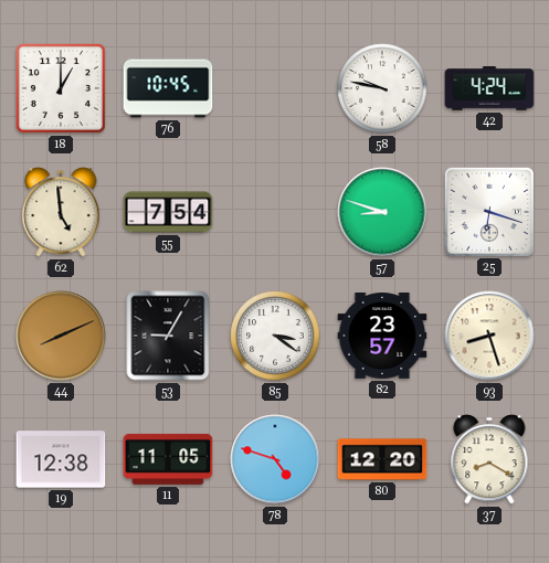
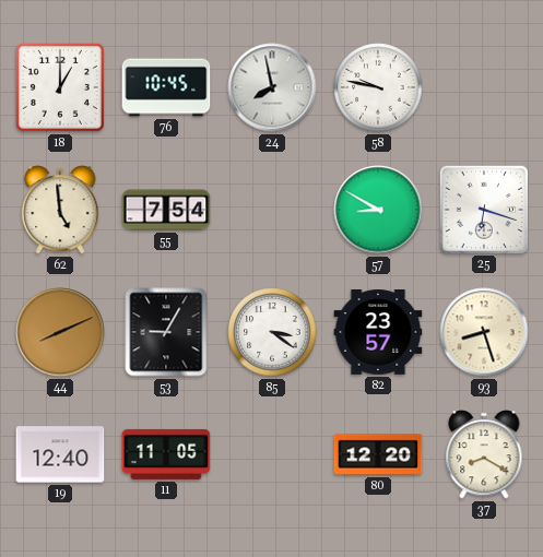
24: none -> 7:58
42: 4:24 -> none
57: 8:48 -> 8:50
19: 12:38 -> 12:40
78: 4:48 -> none
